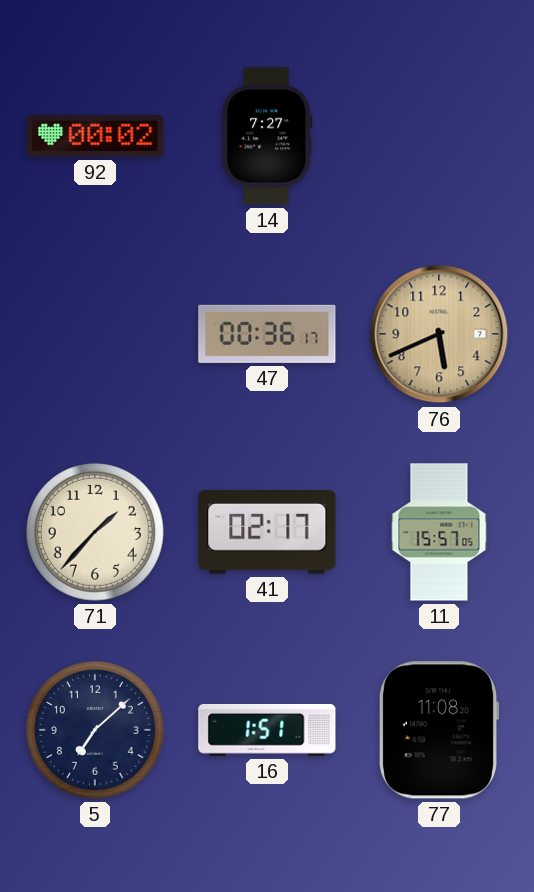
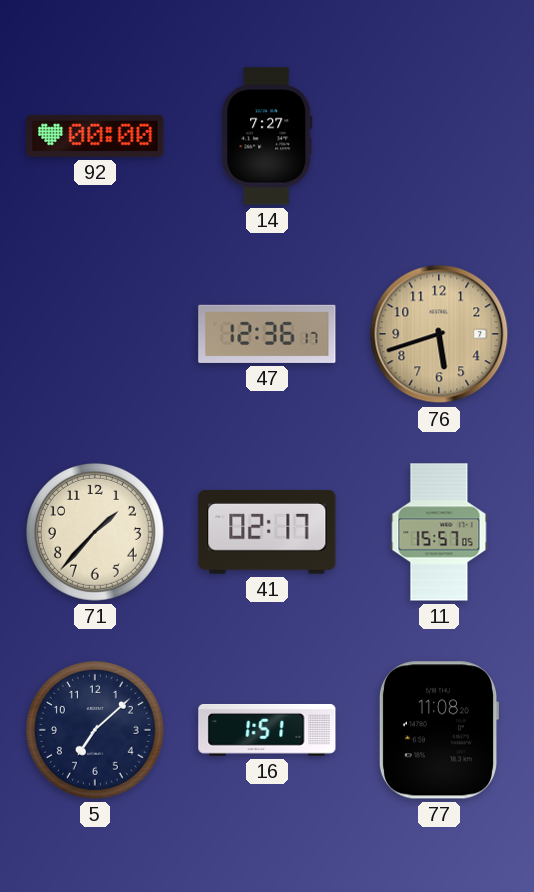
92: 00:02 -> 00:00
47: 00:36 -> 12:36
76: 5:41 -> 5:42
